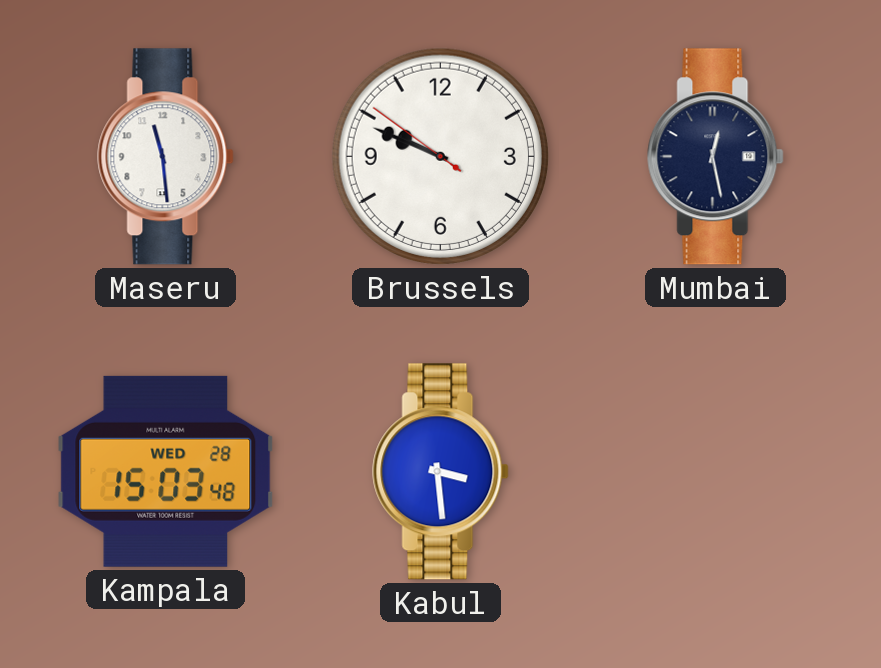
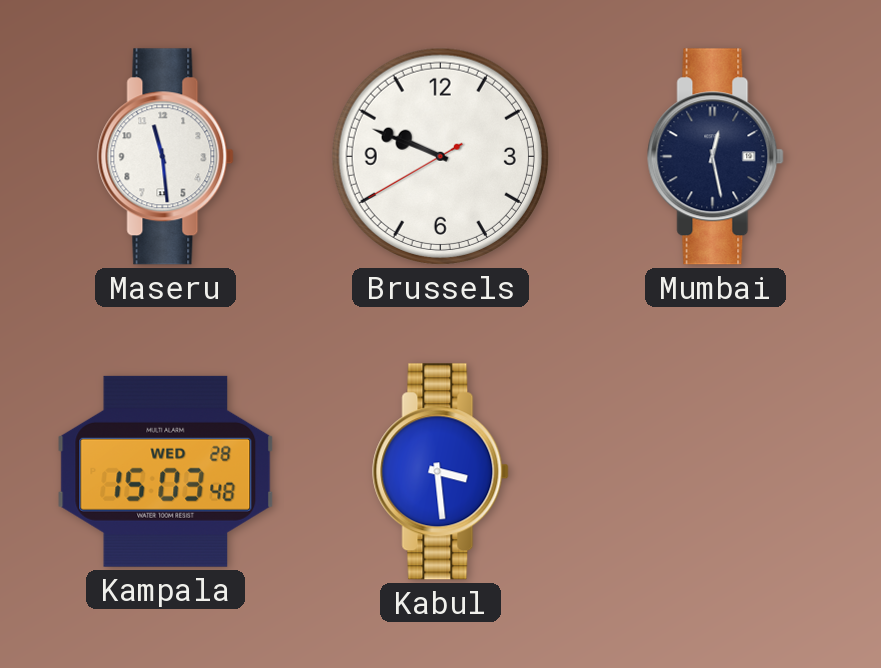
Brussels: 9:48:51 -> 9:48:40
